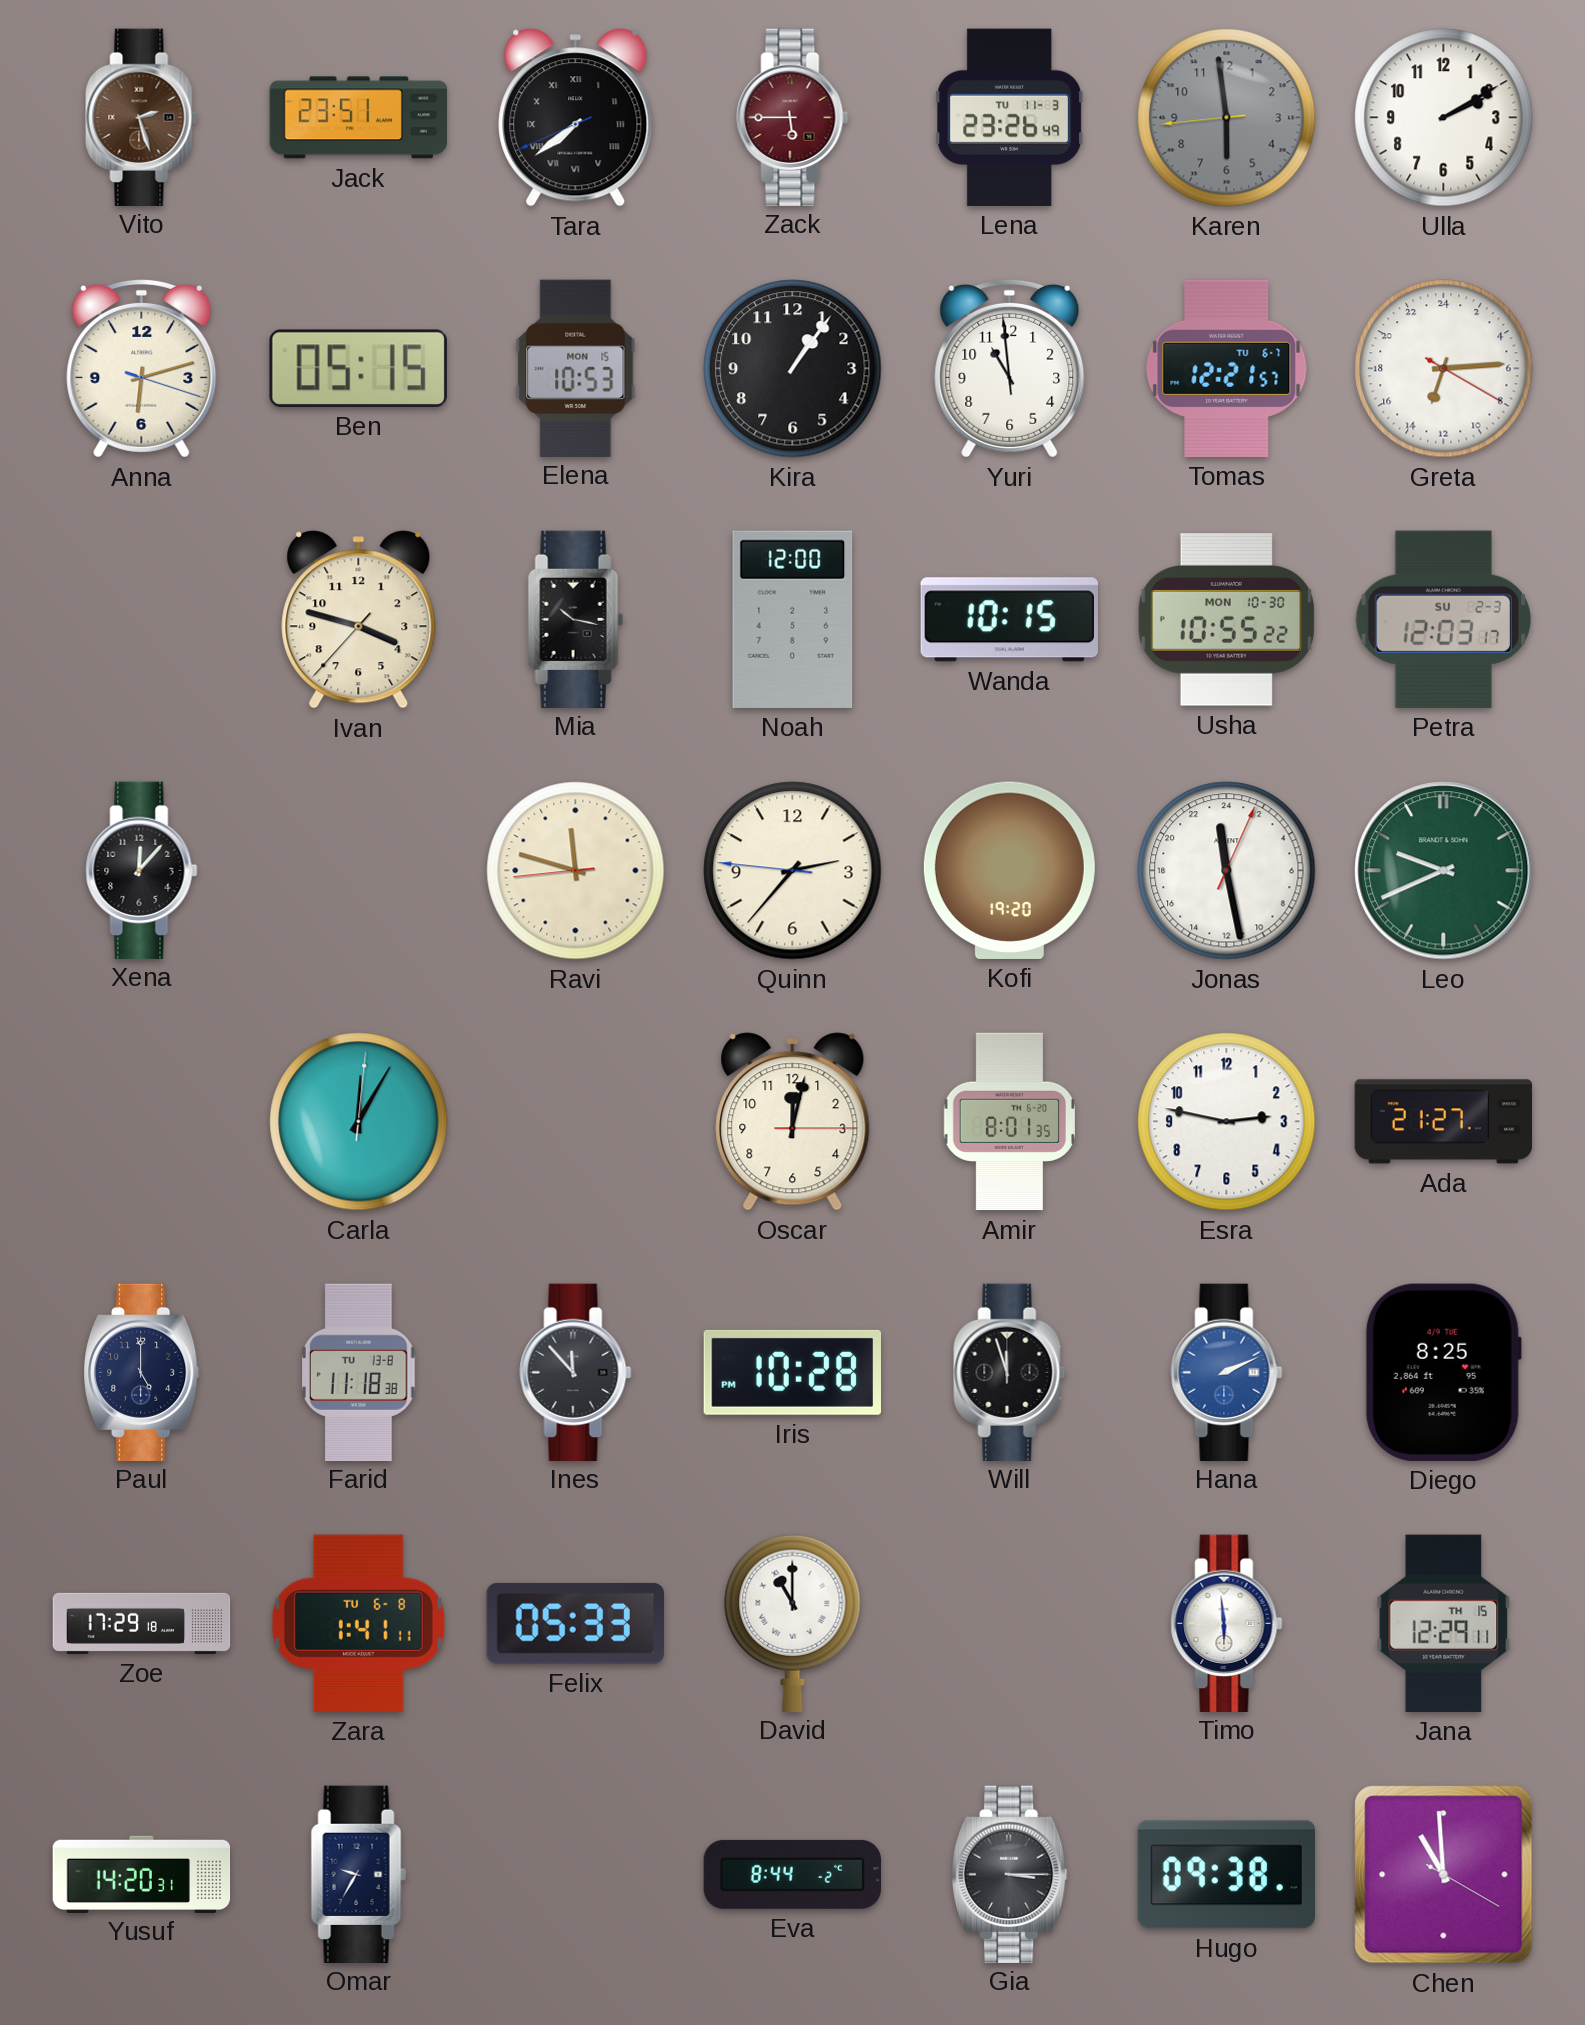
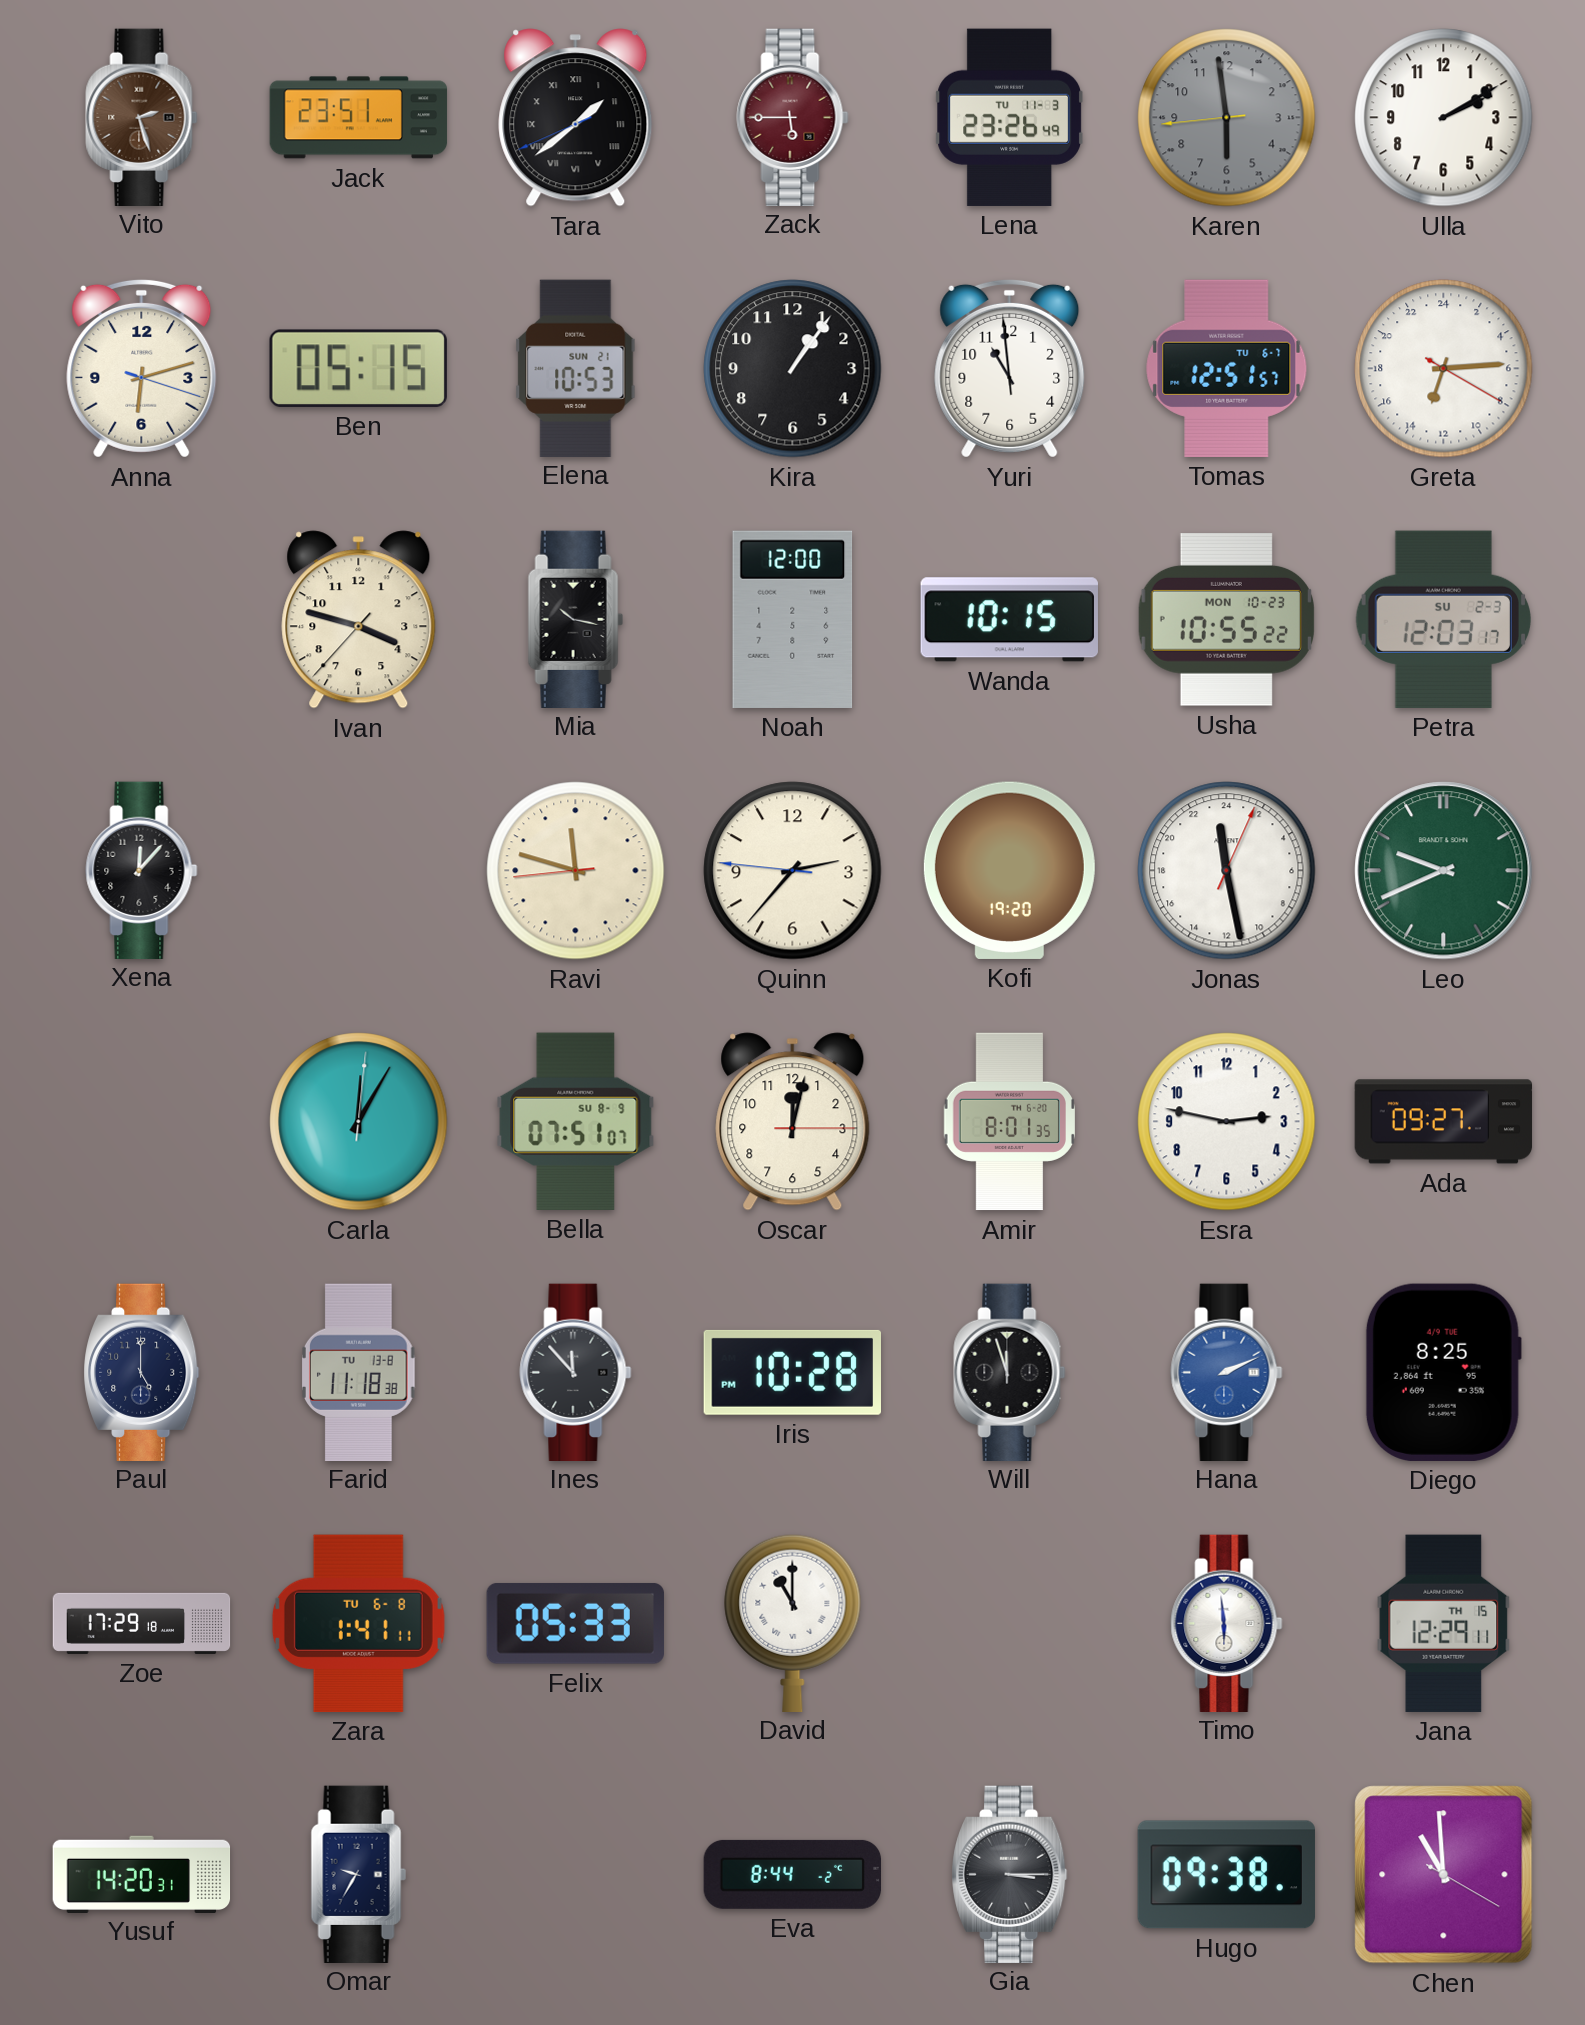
Tara: 7:38 -> 1:38
Elena date: MON 15 -> SUN 21
Tomas: 12:21 -> 12:51
Usha date: MON 10-30 -> MON 10-23
Bella: none -> 07:51
Ada: 21:27 -> 09:27
